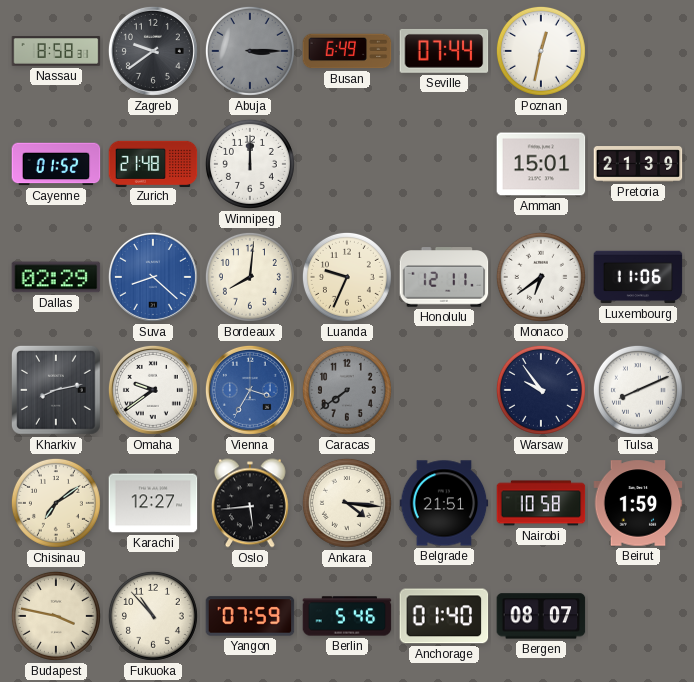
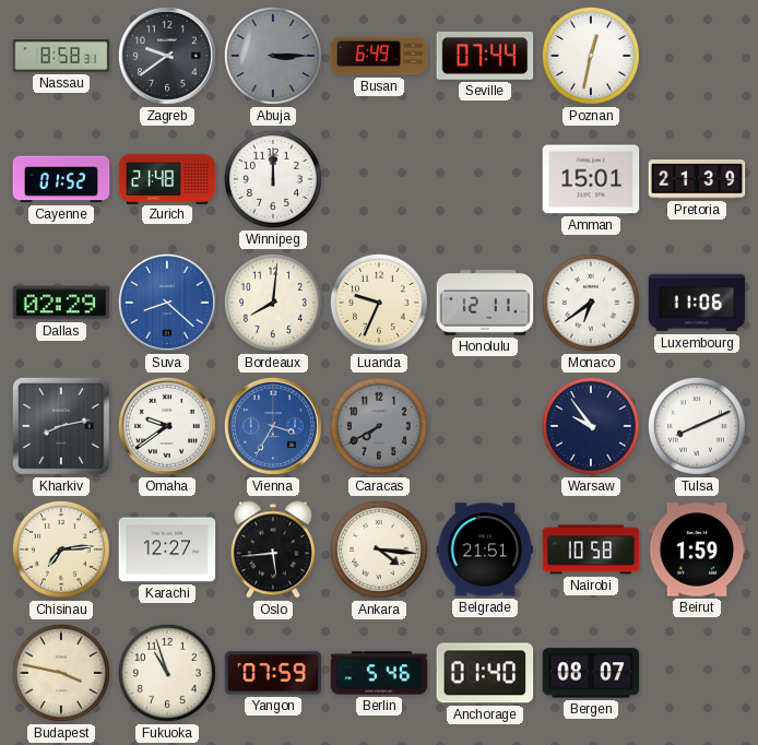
Caracas: 7:39 -> 7:40
Chisinau: 7:09 -> 7:14
Fukuoka: 10:53 -> 10:57
